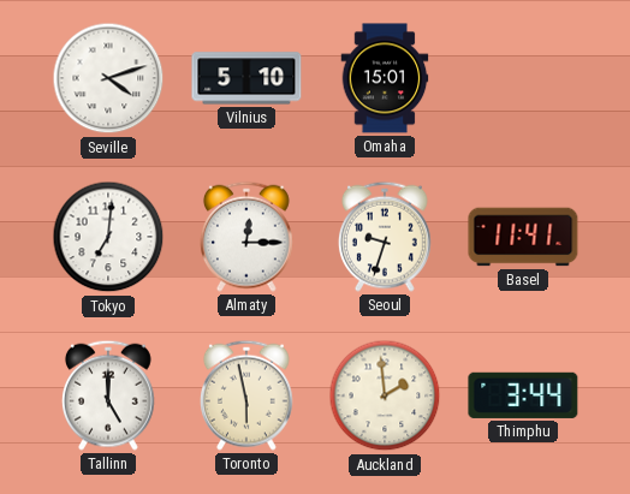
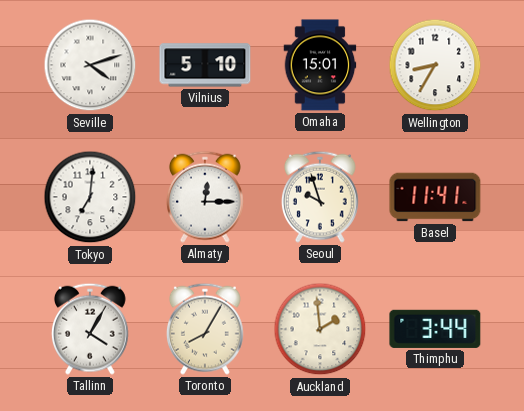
Wellington: none -> 8:35
Seoul: 9:33 -> 9:57
Tallinn: 5:00 -> 4:05
Toronto: 5:58 -> 8:05
